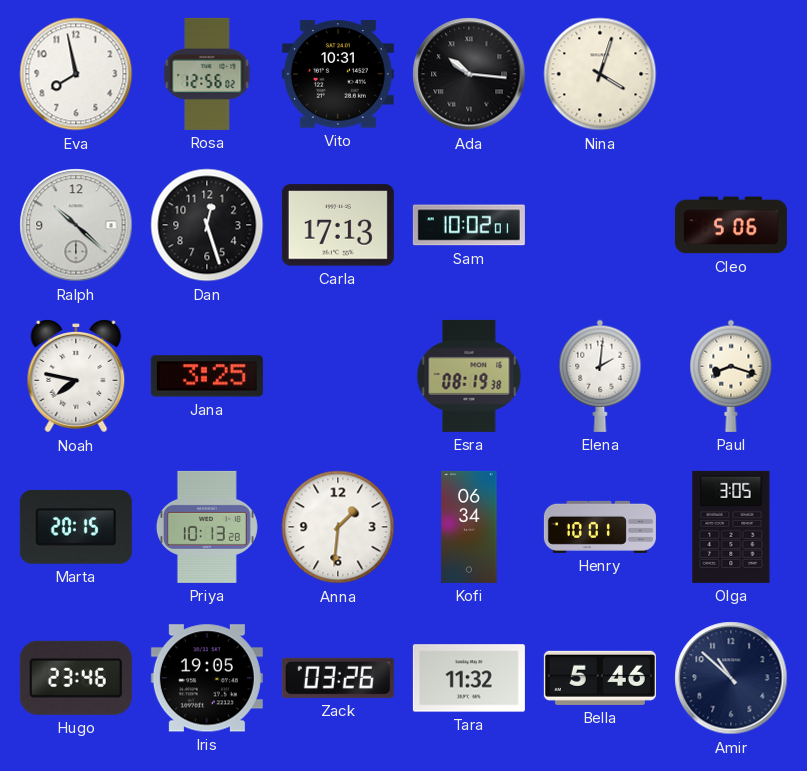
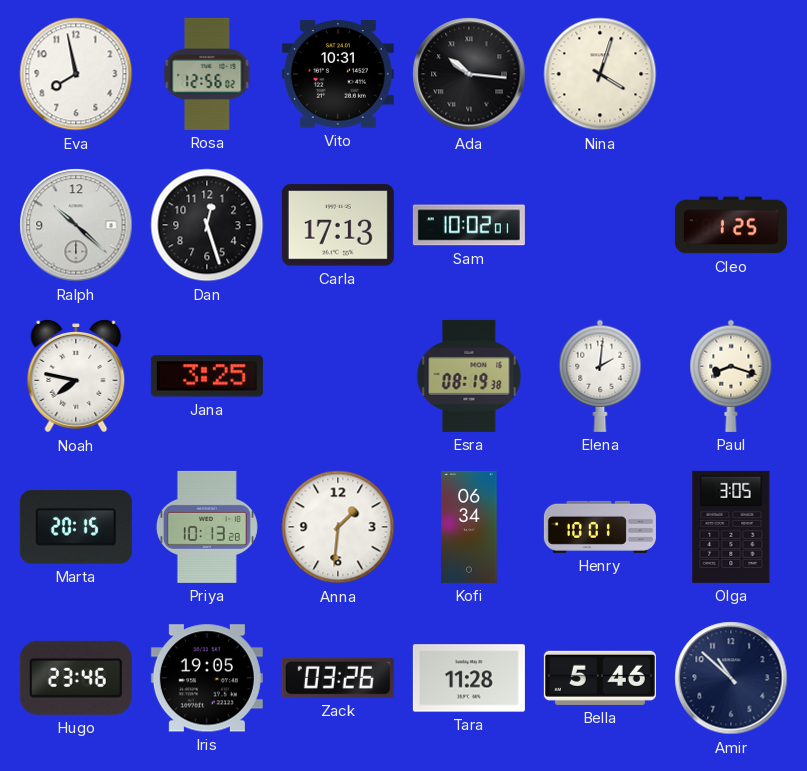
Cleo: 5:06 -> 1:25
Tara: 11:32 -> 11:28
